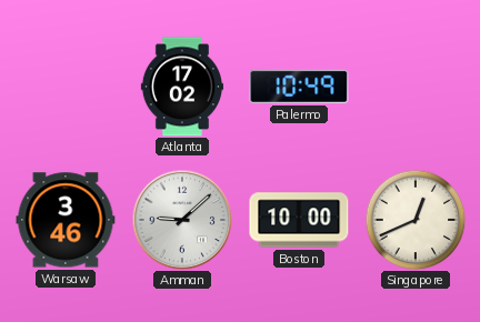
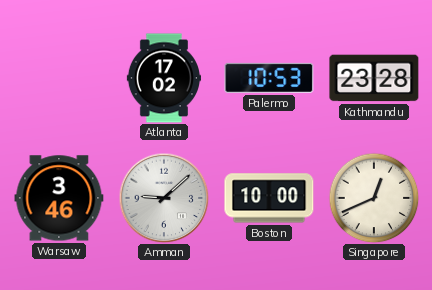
Palermo: 10:49 -> 10:53
Kathmandu: none -> 23:28
